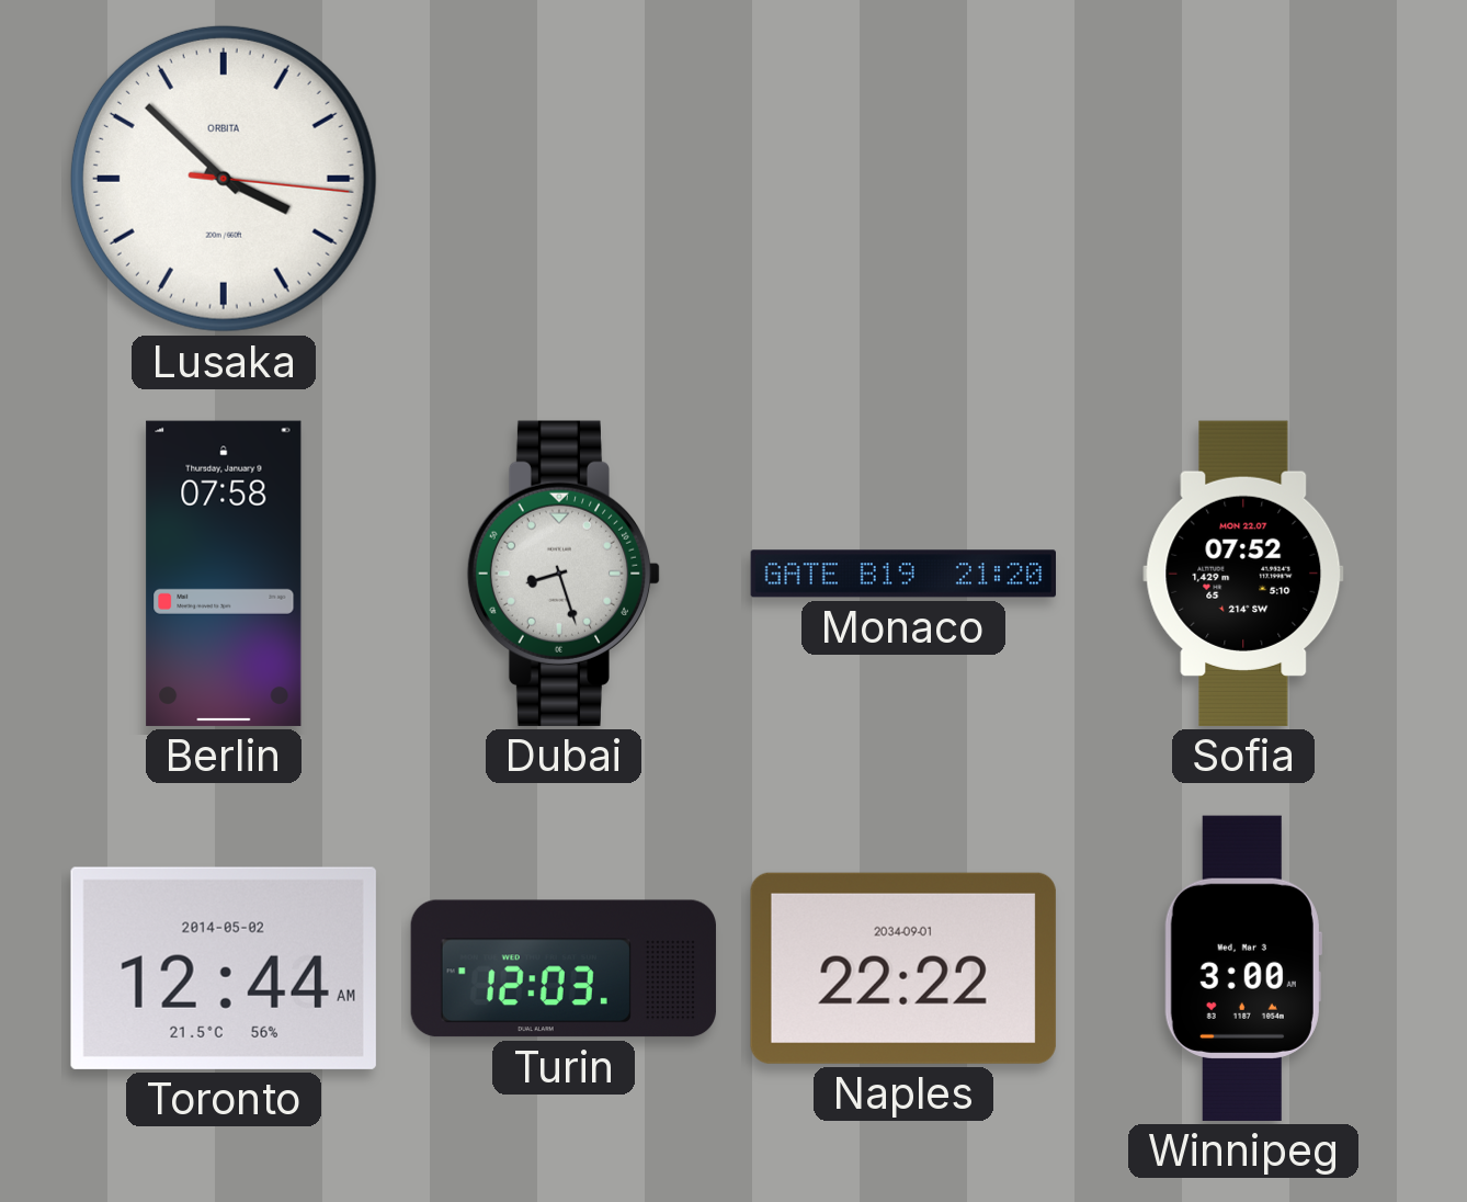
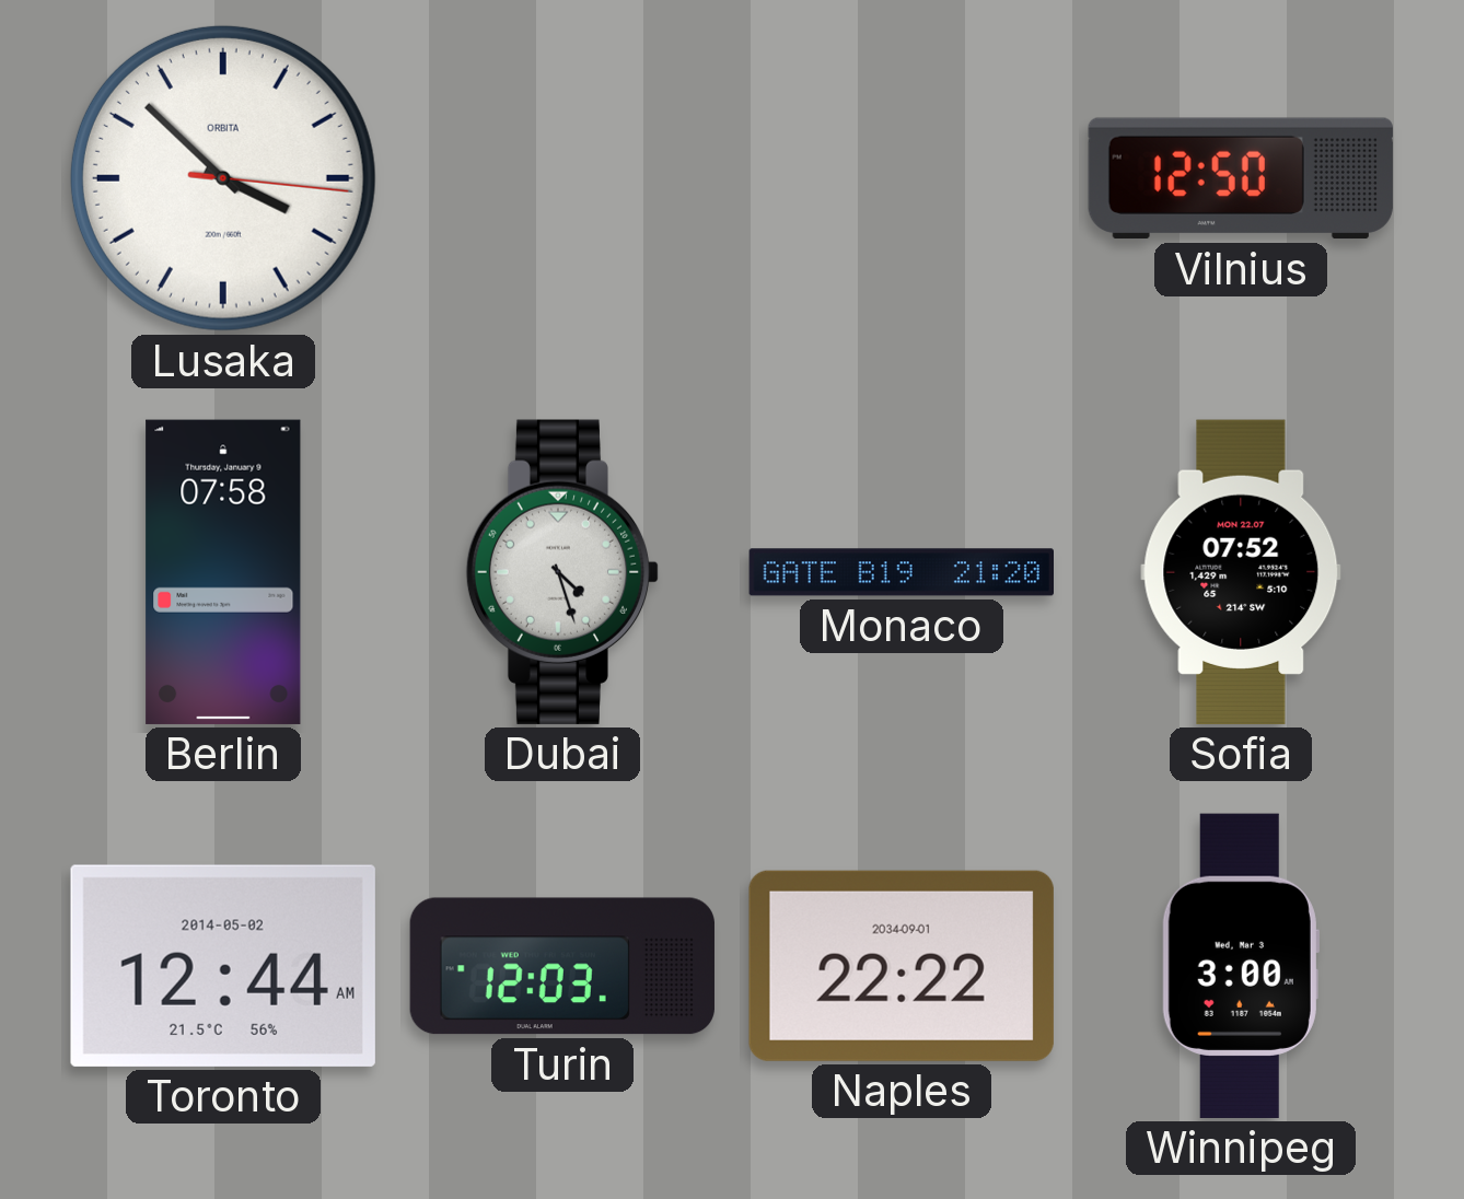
Vilnius: none -> 12:50
Dubai: 8:27 -> 4:27
